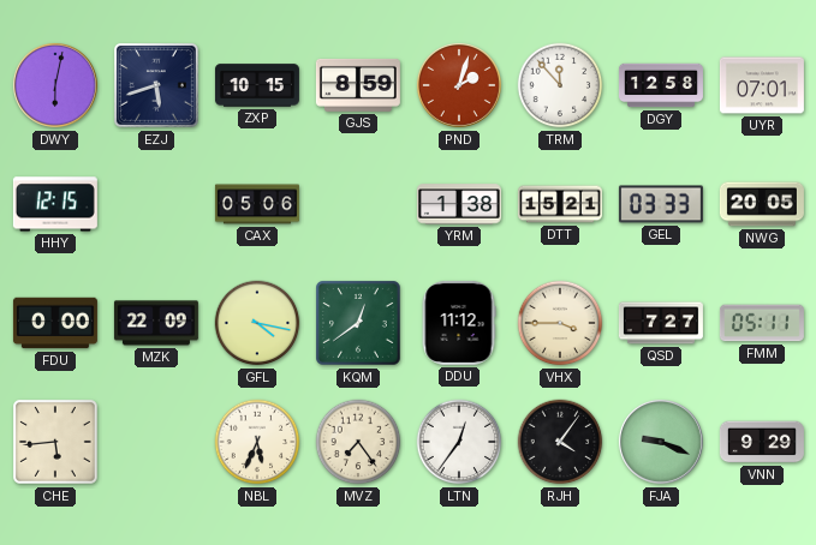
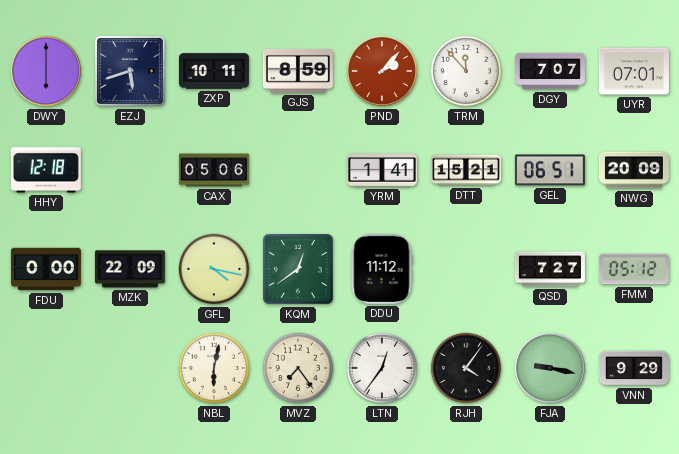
DWY: 6:02 -> 6:00
ZXP: 10:15 -> 10:11
PND: 2:03 -> 2:07
DGY: 12:58 -> 7:07
HHY: 12:15 -> 12:18
YRM: 1:38 -> 1:41
GEL: 03:33 -> 06:51
NWG: 20:05 -> 20:09
VHX: 3:45 -> none
FMM: 05:11 -> 05:12
CHE: 5:44 -> none
NBL: 5:34 -> 6:02
FJA: 9:19 -> 9:17
